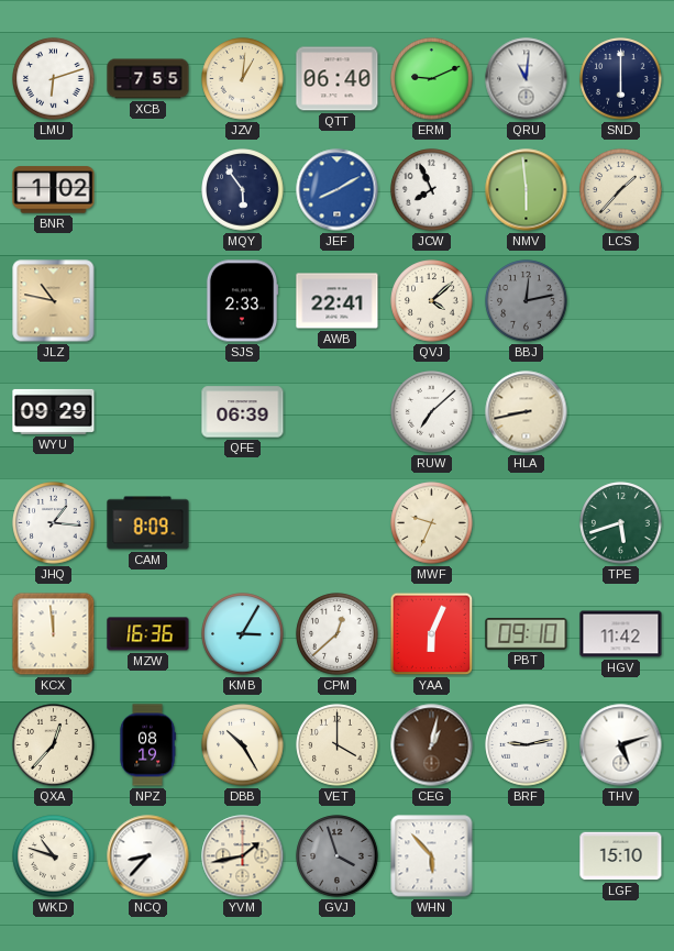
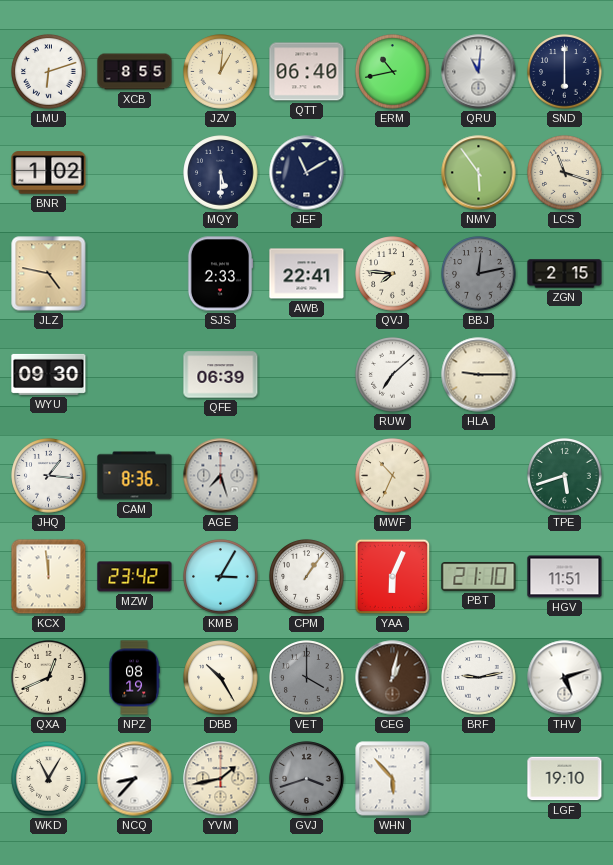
XCB: 7:55 -> 8:55
ERM: 9:11 -> 10:43
MQY: 5:54 -> 5:30
JEF: 8:10 -> 11:10
JEF dial: blue -> navy
JCW: 7:56 -> none
NMV: 5:59 -> 5:54
LCS: 1:37 -> 11:18
JLZ: 10:47 -> 4:47
QVJ: 4:08 -> 7:46
ZGN: none -> 2:15
WYU: 09:29 -> 09:30
HLA: 8:43 -> 9:15
CAM: 8:09 -> 8:36
AGE: none -> 7:27
MWF: 9:34 -> 10:34
MZW: 16:36 -> 23:42
CPM: 12:38 -> 1:06
PBT: 09:10 -> 21:10
HGV: 11:42 -> 11:51
QXA: 12:37 -> 12:41
VET dial: cream -> grey
WKD: 10:48 -> 11:05
GVJ: 3:57 -> 3:42
LGF: 15:10 -> 19:10
